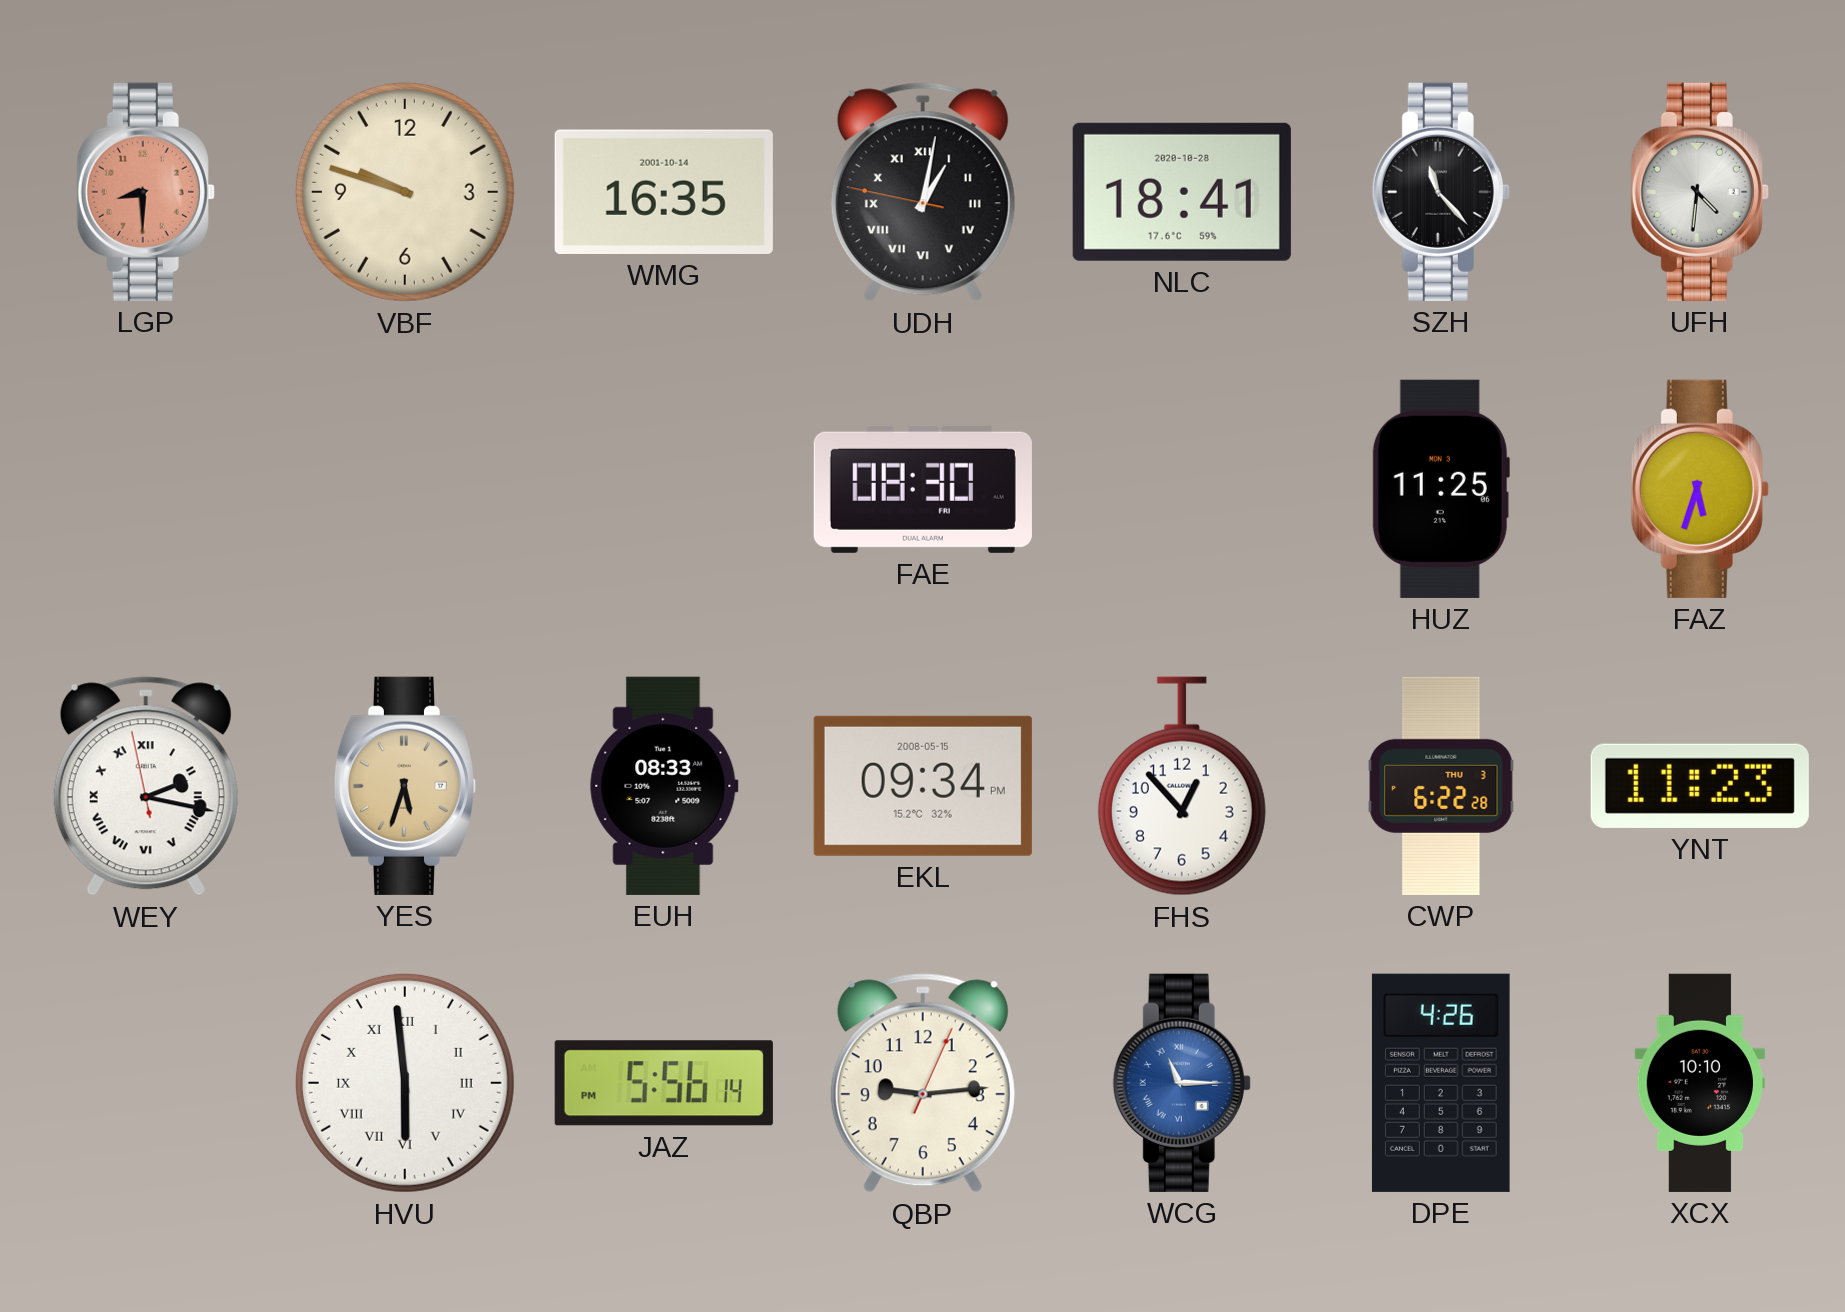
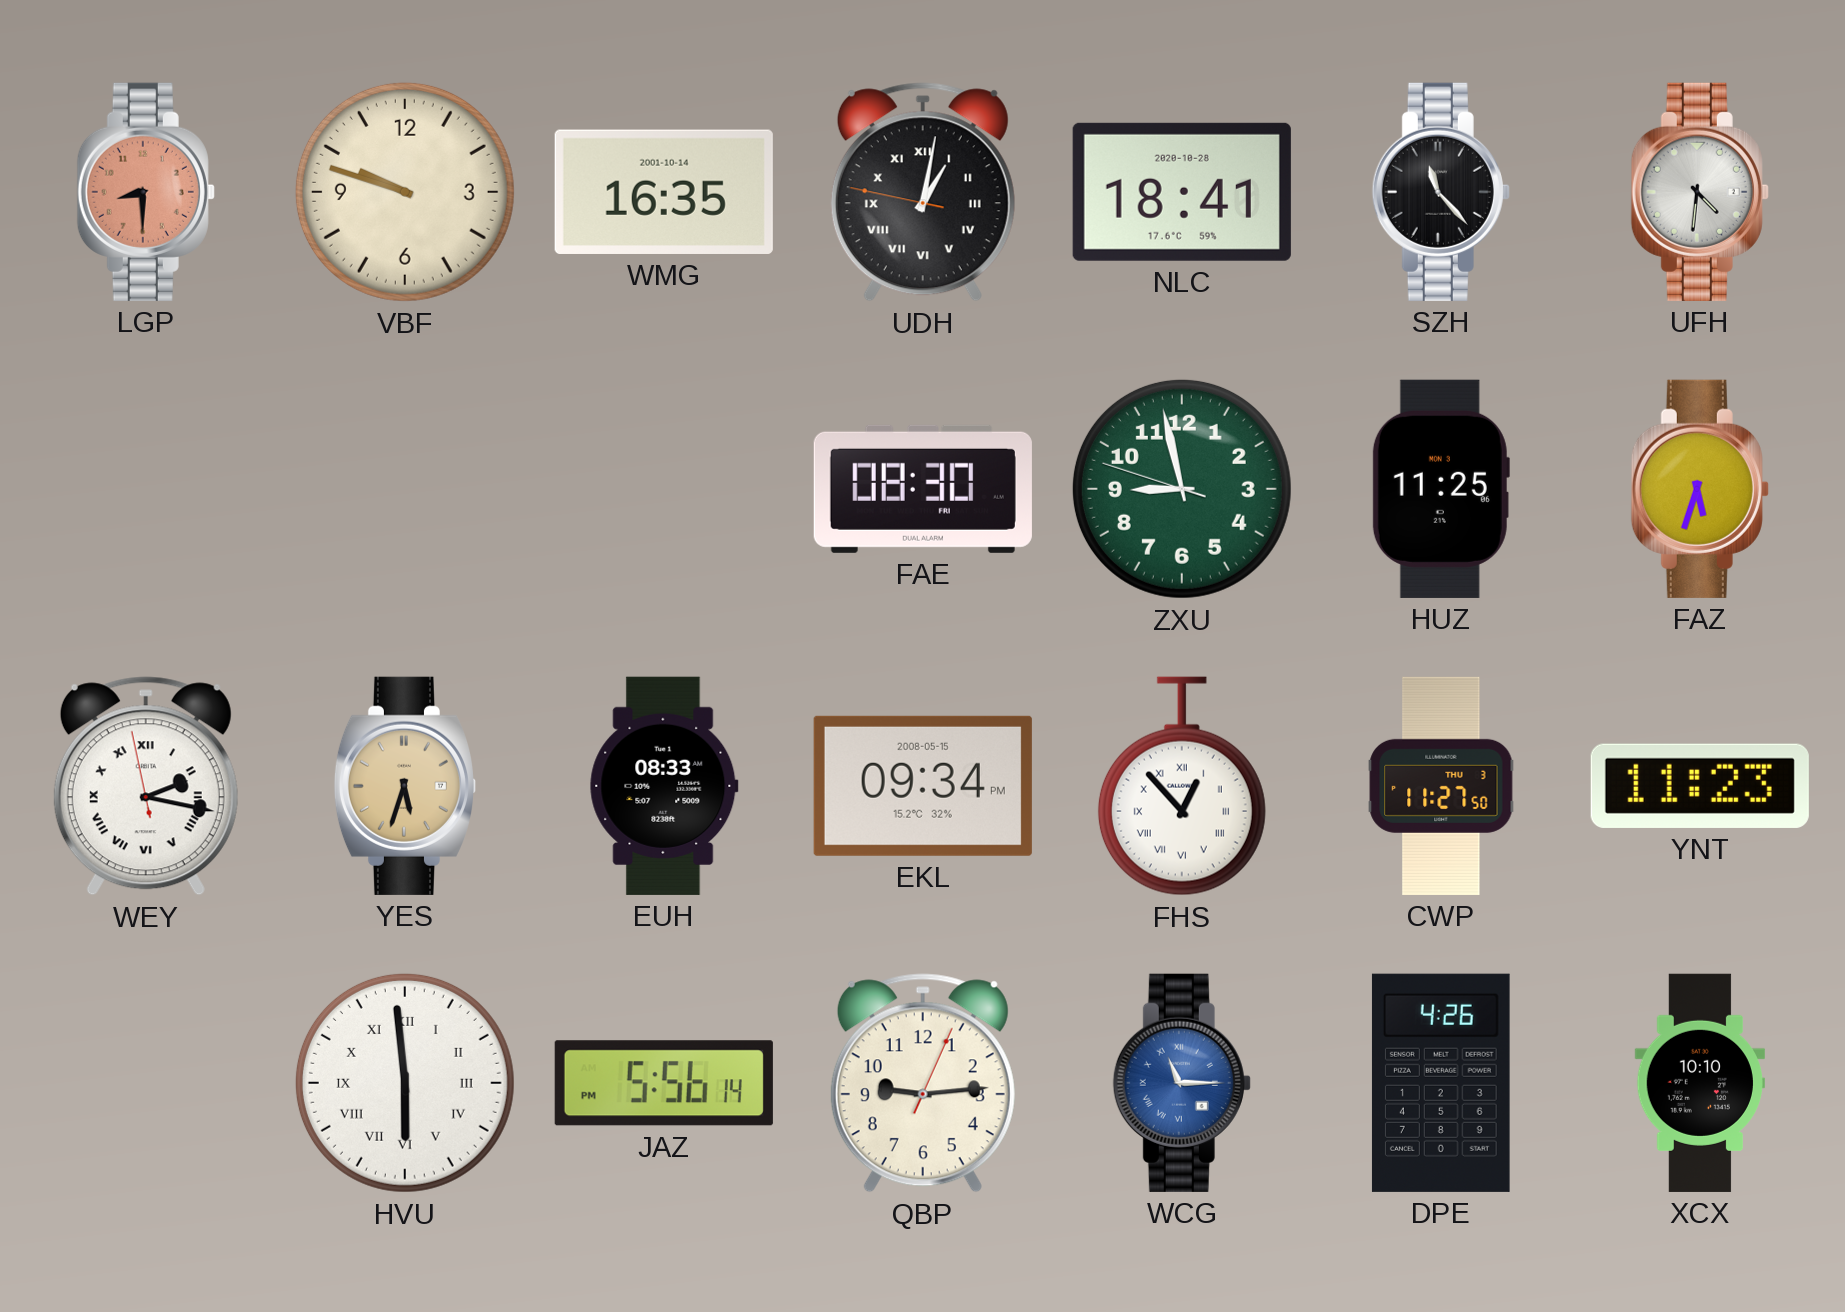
ZXU: none -> 8:57
FHS numerals: Arabic -> Roman
CWP: 6:22 -> 11:27
